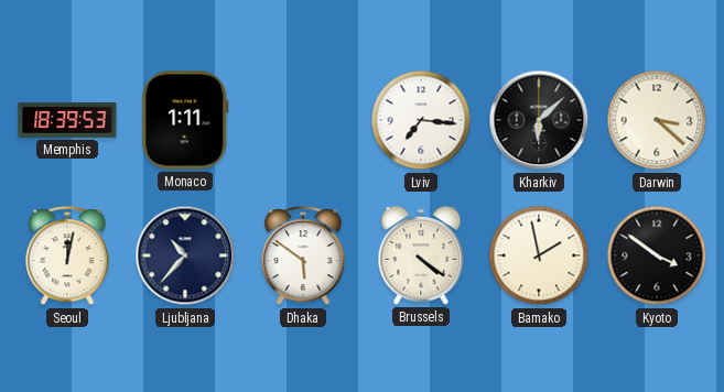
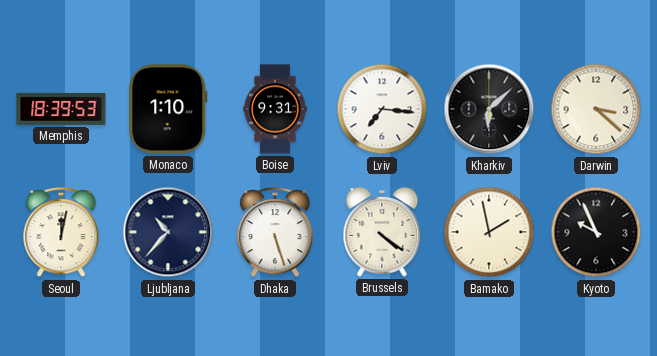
Monaco: 1:11 -> 1:10
Boise: none -> 9:31
Dhaka: 5:51 -> 5:27
Kyoto: 3:51 -> 9:56
